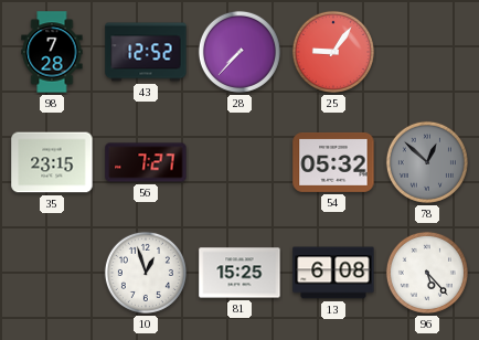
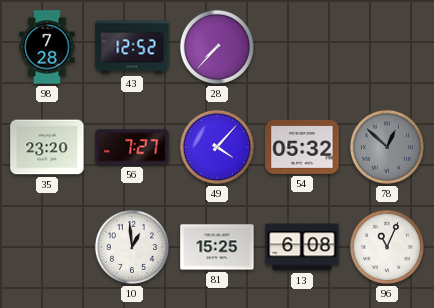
25: 9:06 -> none
35: 23:15 -> 23:20
49: none -> 4:07
10: 12:57 -> 12:59
96: 5:23 -> 11:04
